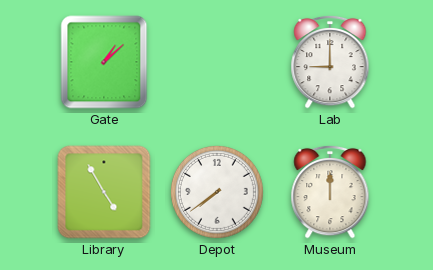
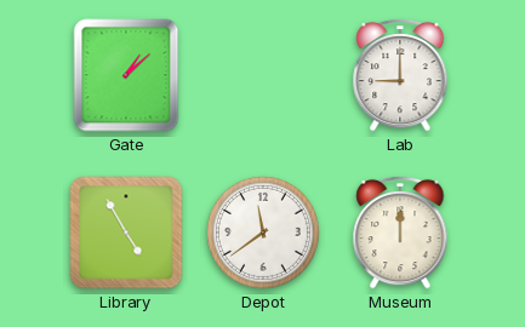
Depot: 7:39 -> 11:39
